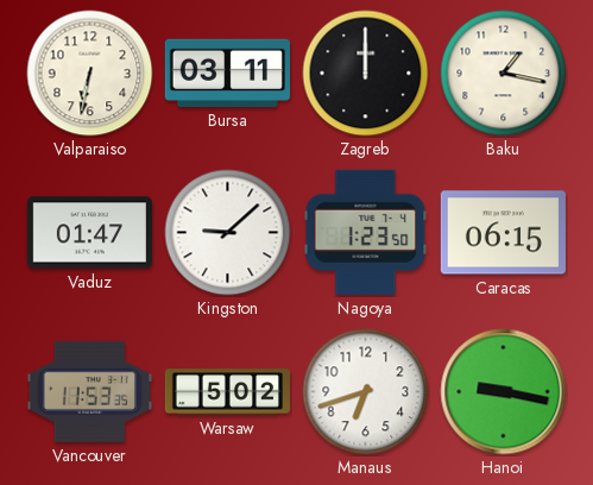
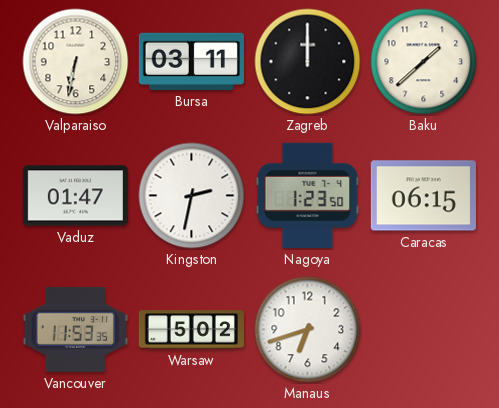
Baku: 1:17 -> 1:38
Kingston: 9:08 -> 2:32
Hanoi: 9:17 -> none
